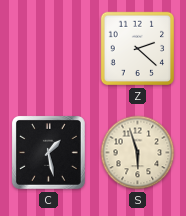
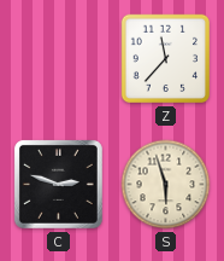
Z: 2:22 -> 11:37
C: 1:28 -> 2:48
